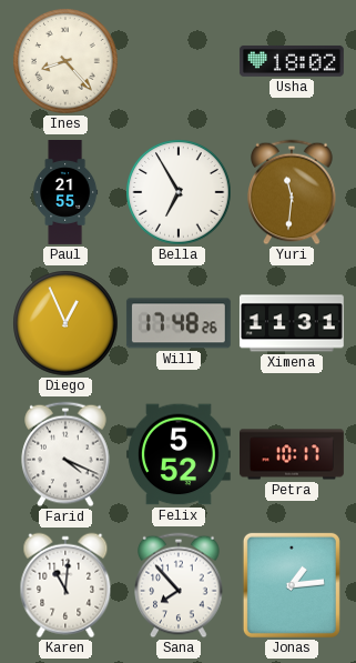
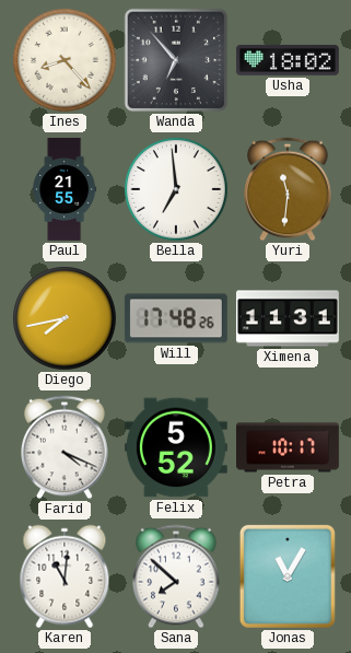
Wanda: none -> 6:53
Bella: 6:55 -> 6:59
Diego: 12:56 -> 7:43
Sana: 7:53 -> 7:52
Jonas: 1:14 -> 11:05
